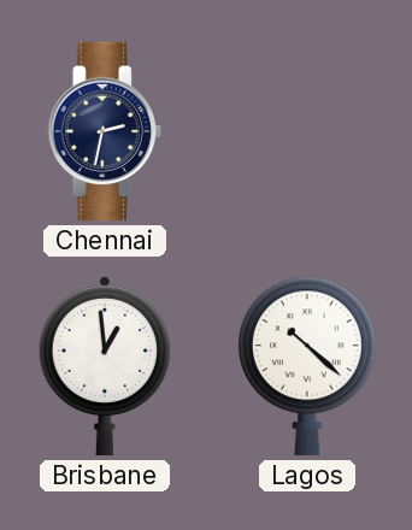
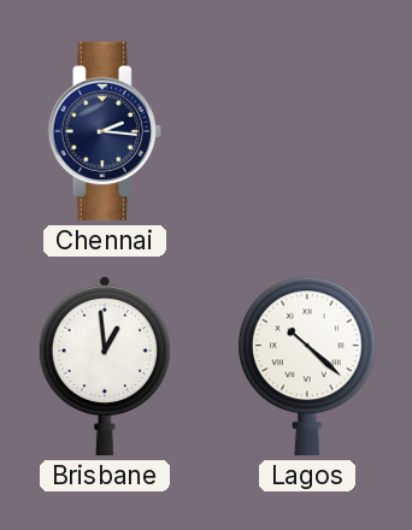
Chennai: 2:32 -> 2:16
